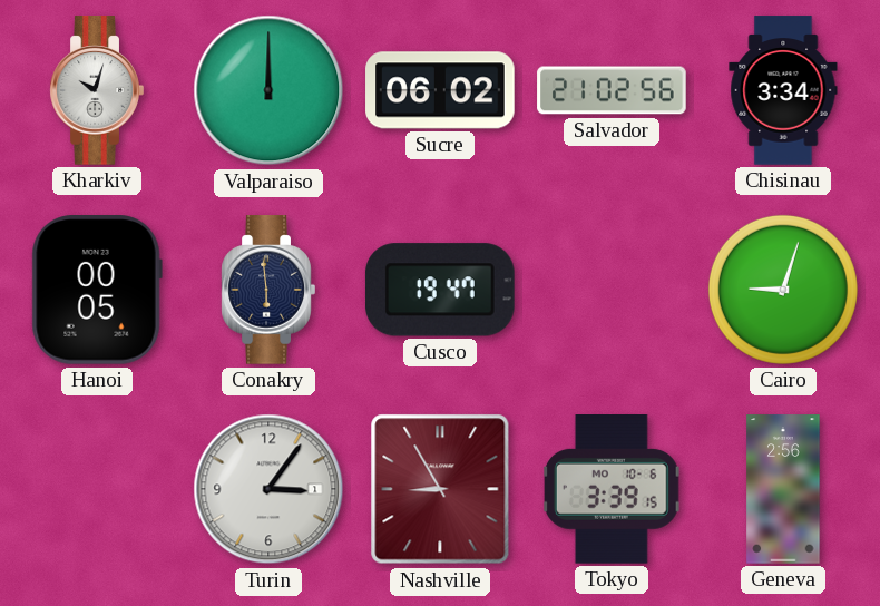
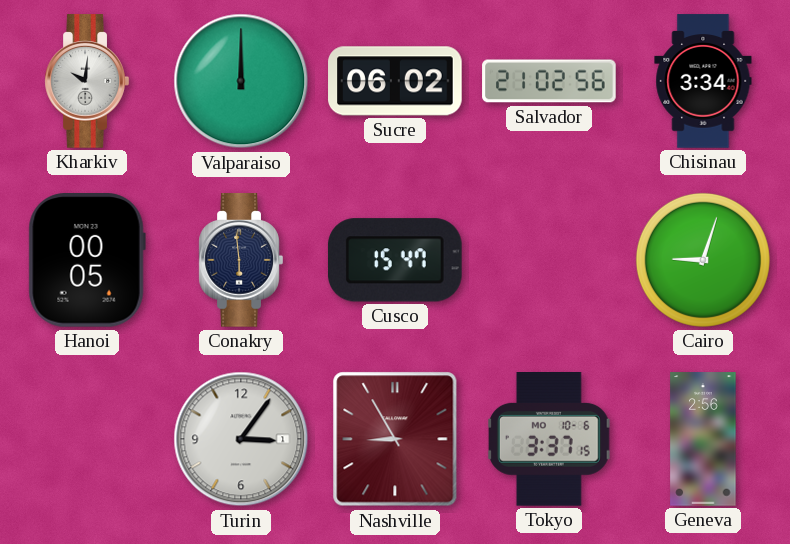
Kharkiv: 10:03 -> 10:01
Cusco: 19:47 -> 15:47
Tokyo: 3:39 -> 3:37
